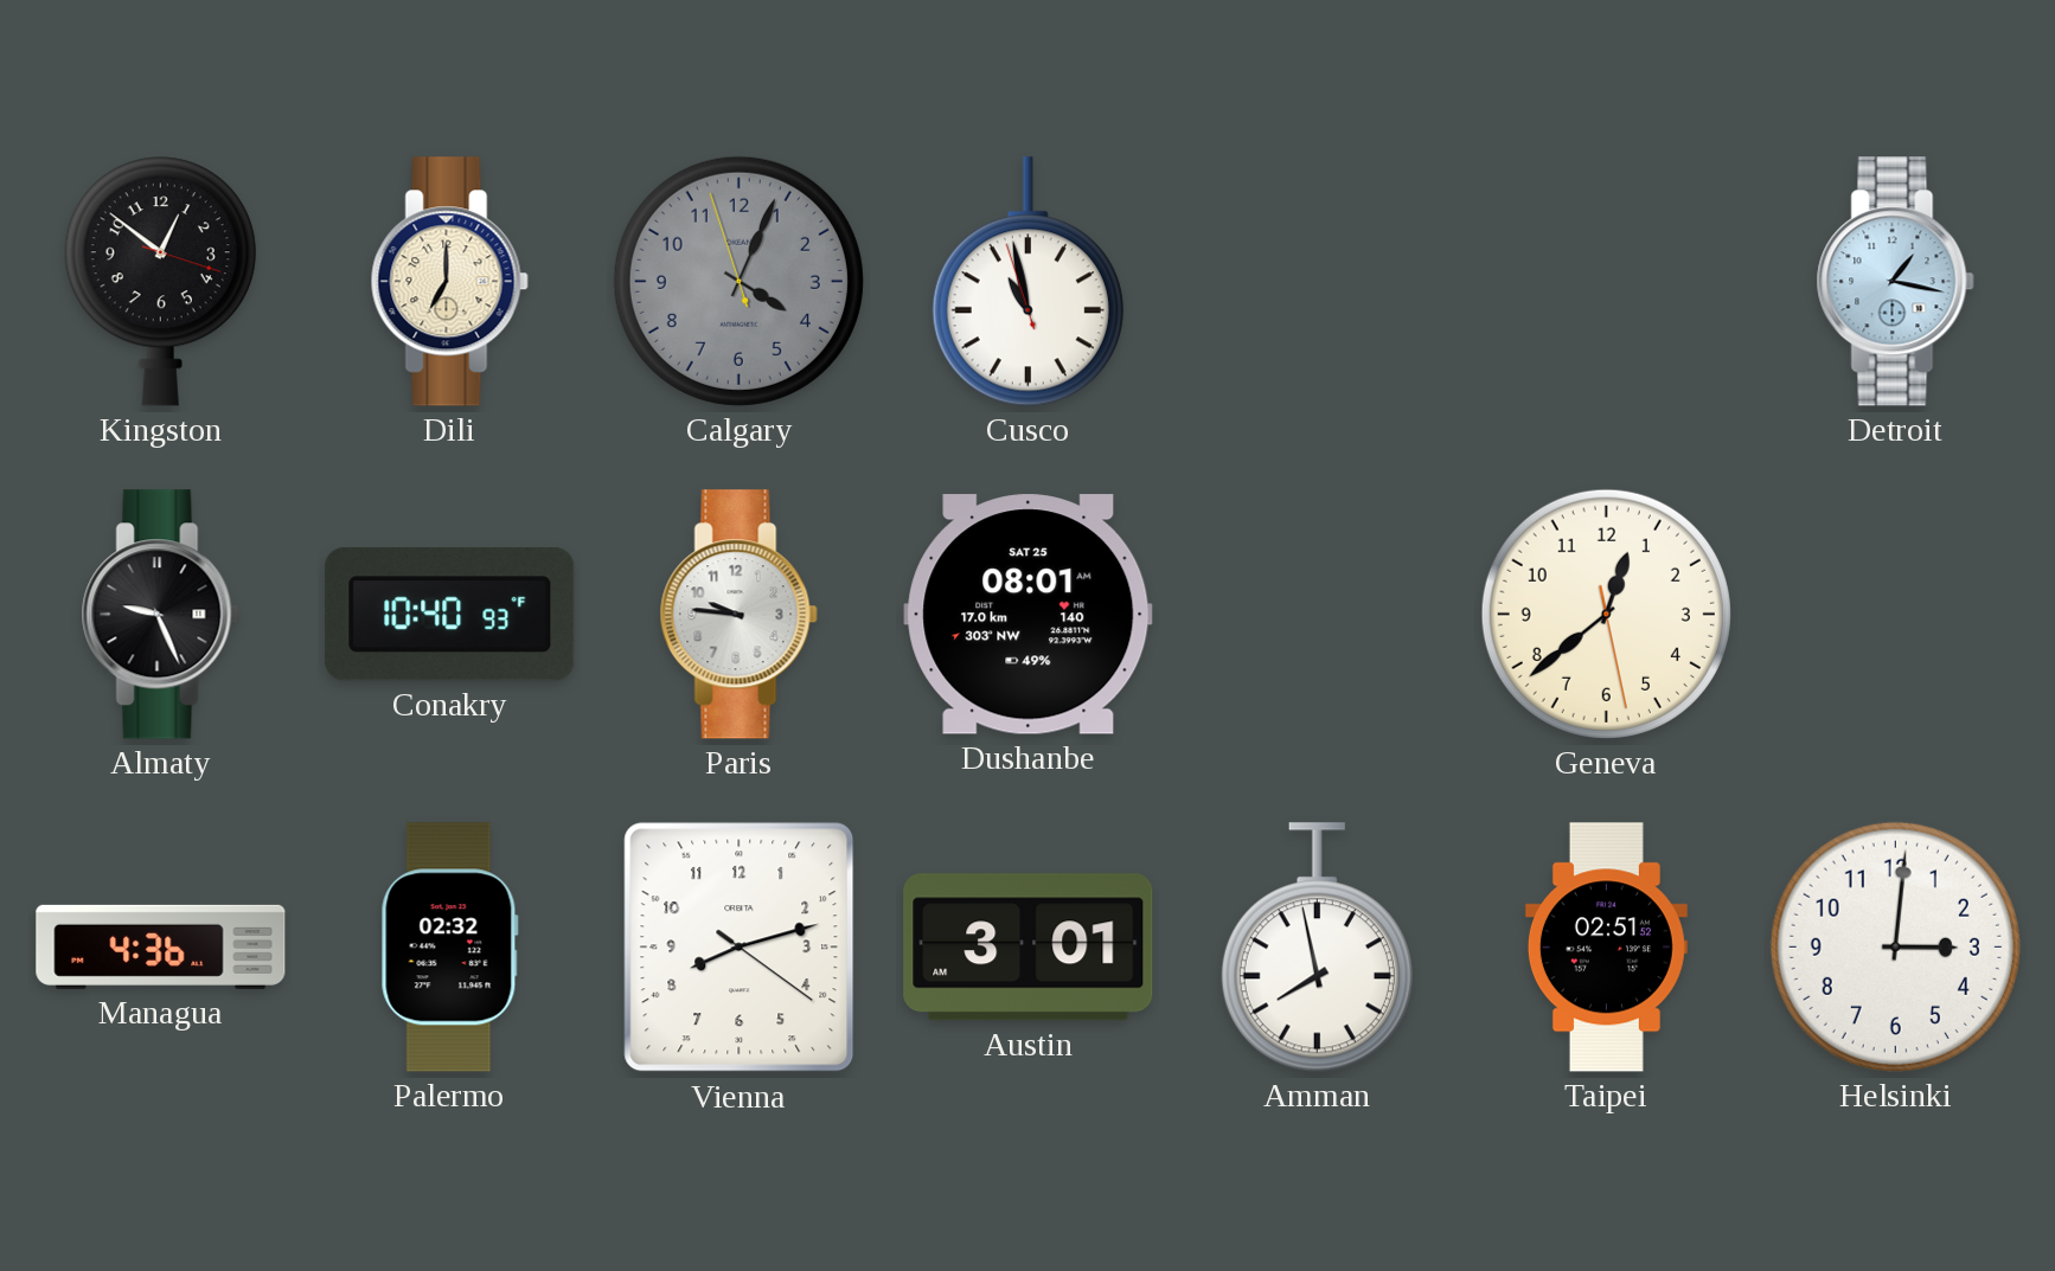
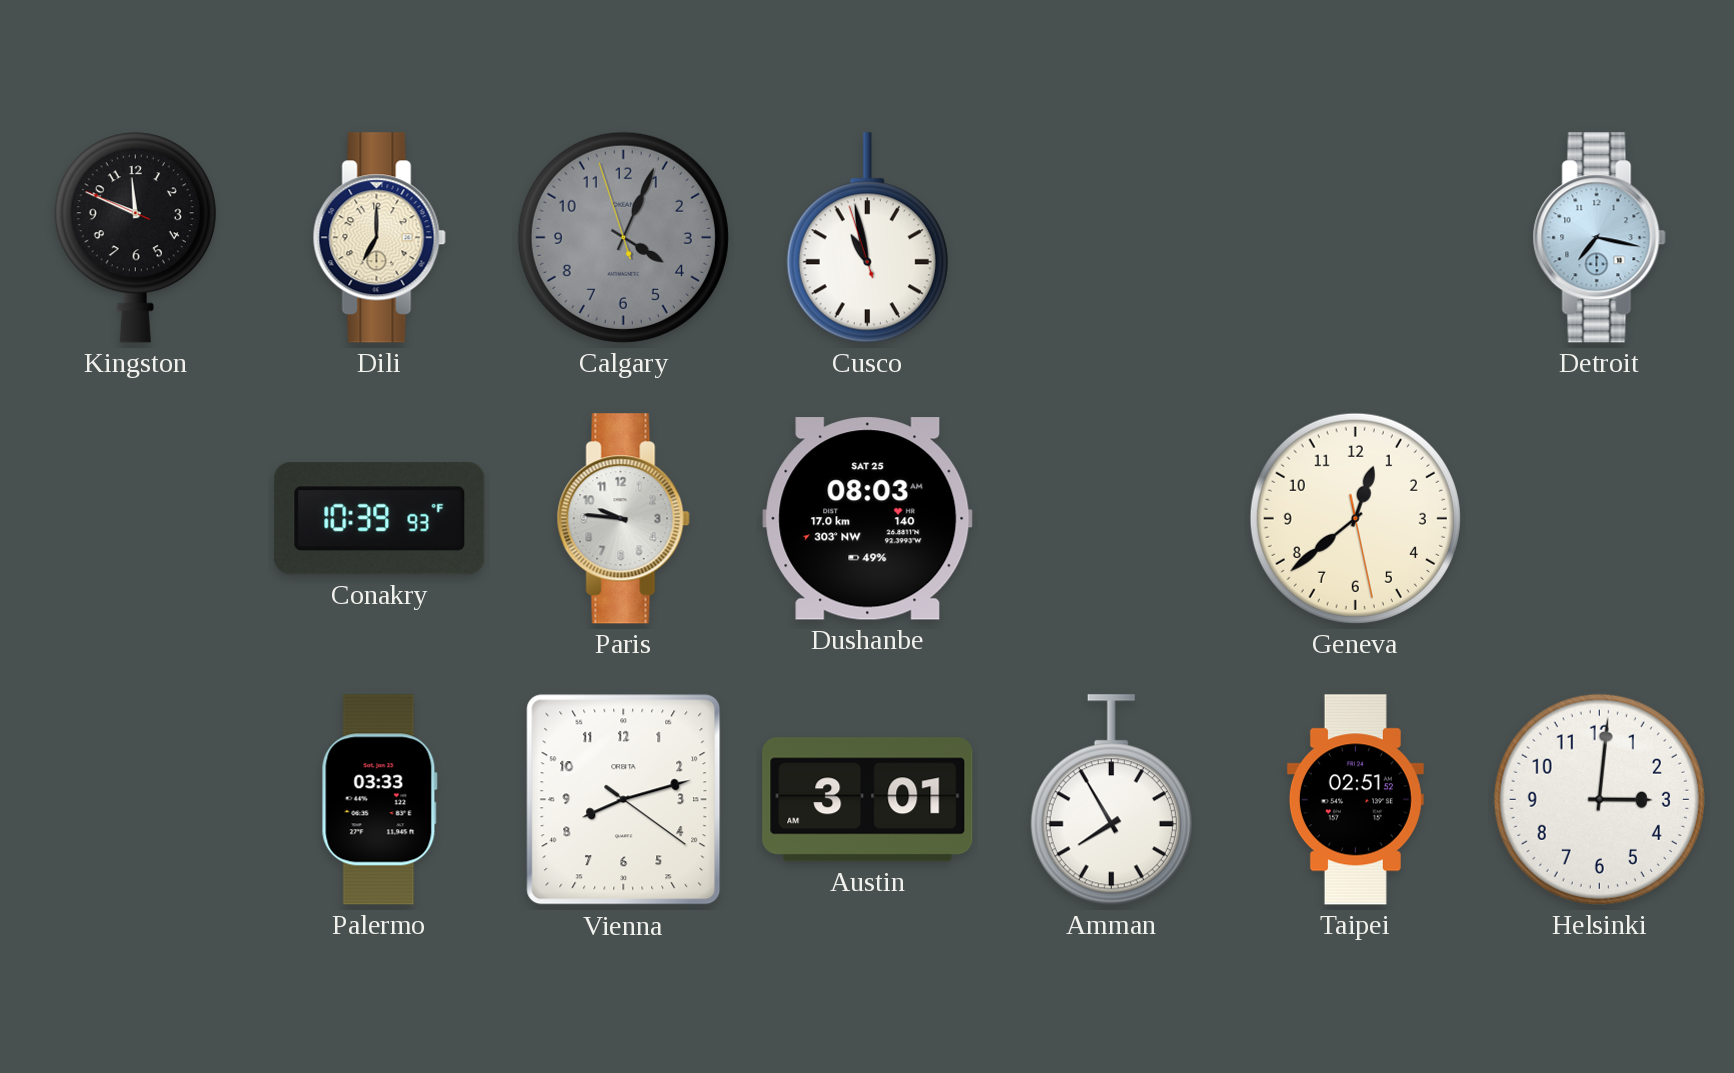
Kingston: 12:51 -> 11:48
Detroit: 1:17 -> 7:17
Almaty: 9:26 -> none
Conakry: 10:40 -> 10:39
Dushanbe: 08:01 -> 08:03
Managua: 4:36 -> none
Palermo: 02:32 -> 03:33
Amman: 7:58 -> 7:55
